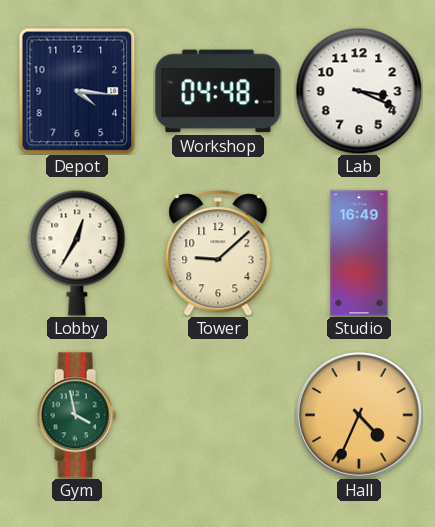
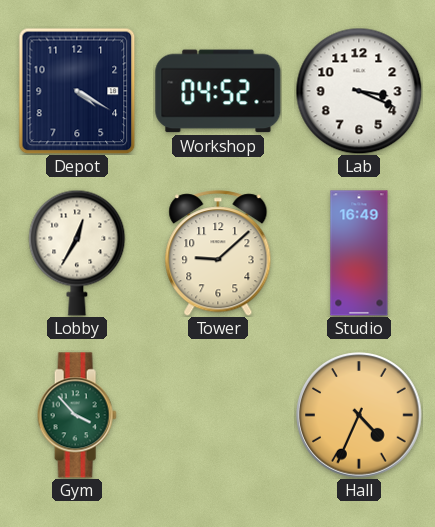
Depot: 4:16 -> 4:20
Workshop: 04:48 -> 04:52
Gym: 3:58 -> 3:53
